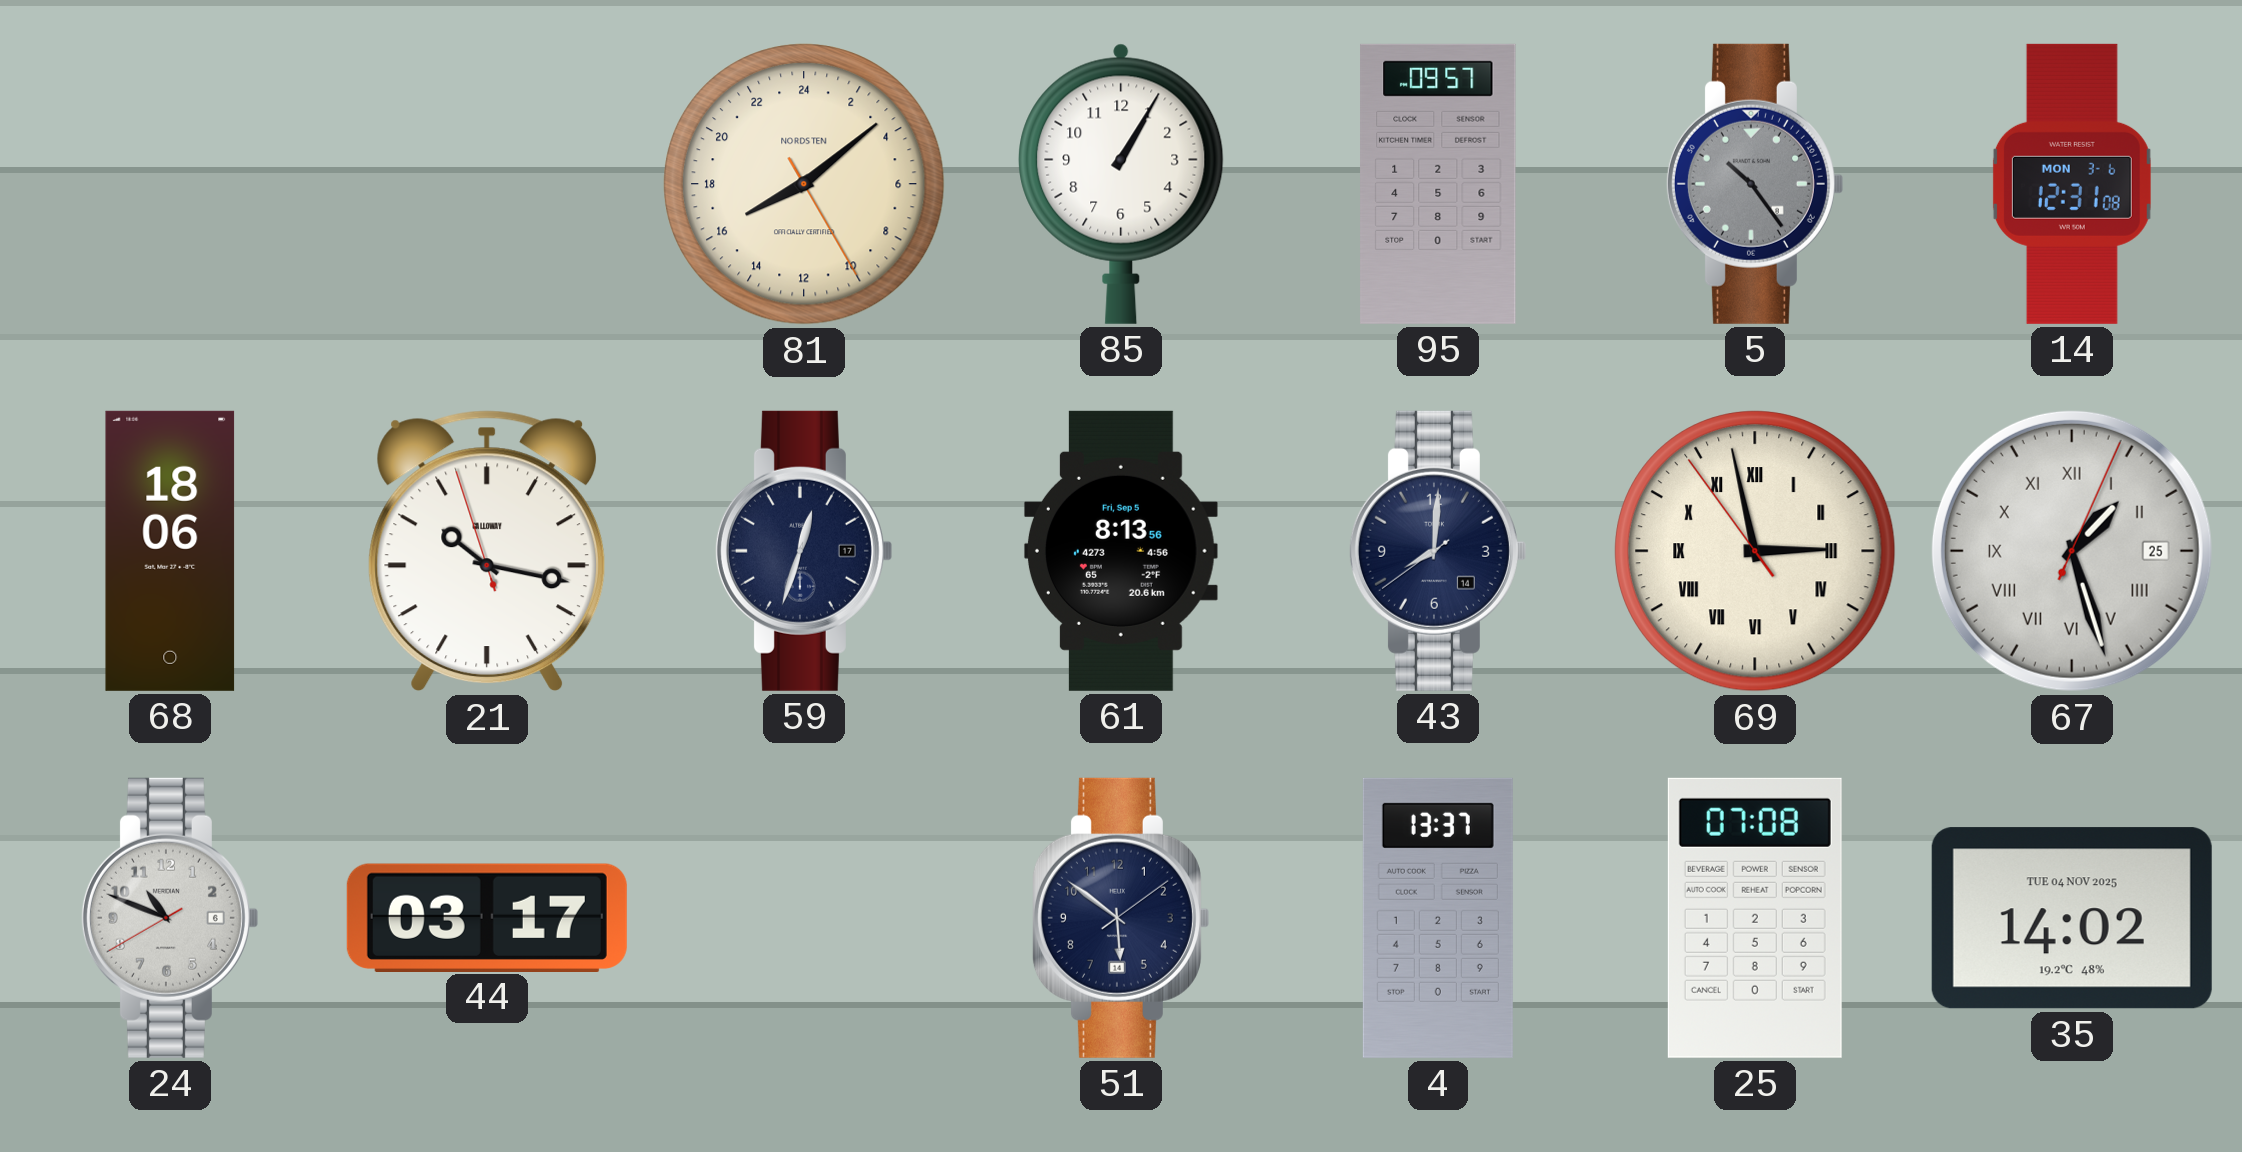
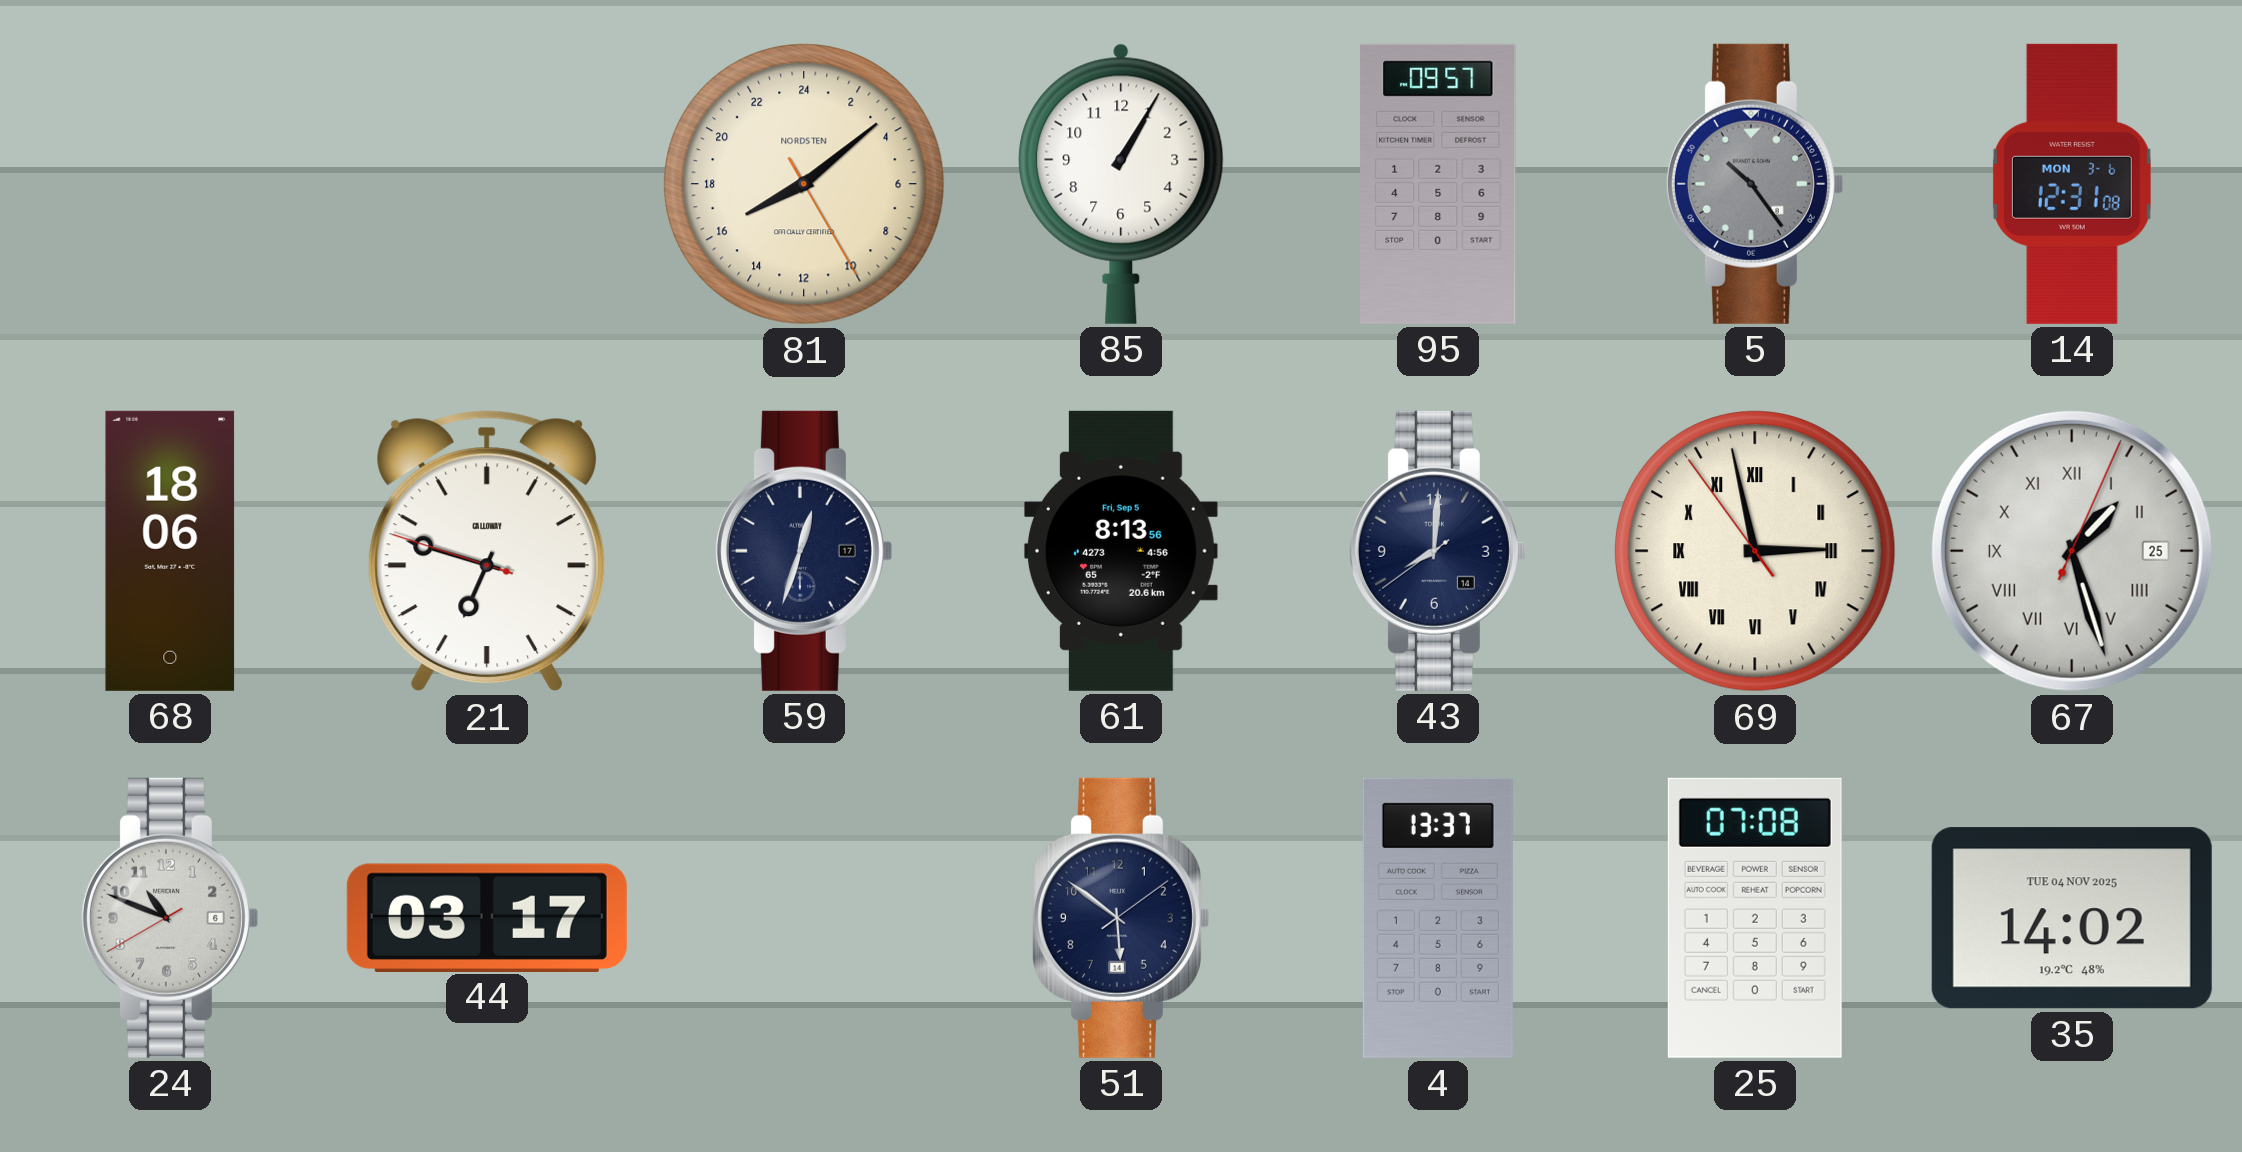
21: 10:16 -> 6:47
